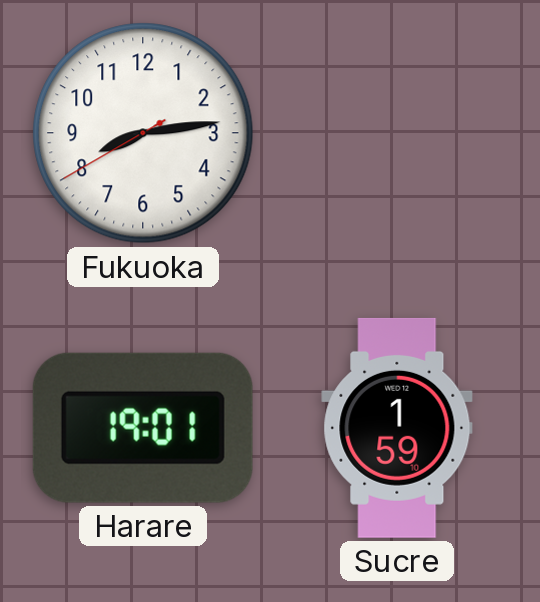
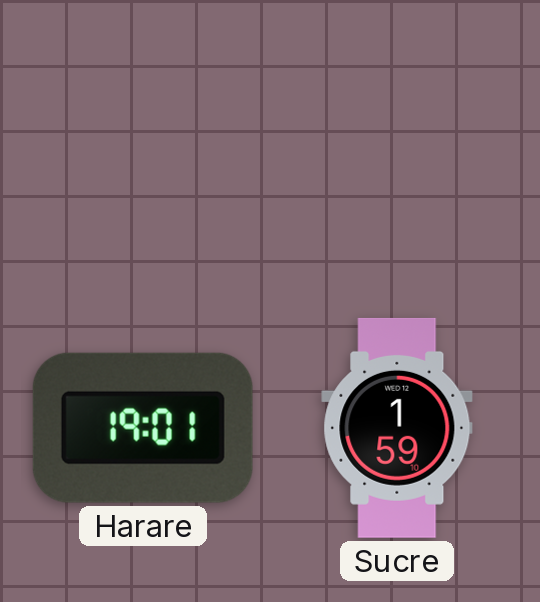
Fukuoka: 8:13 -> none
